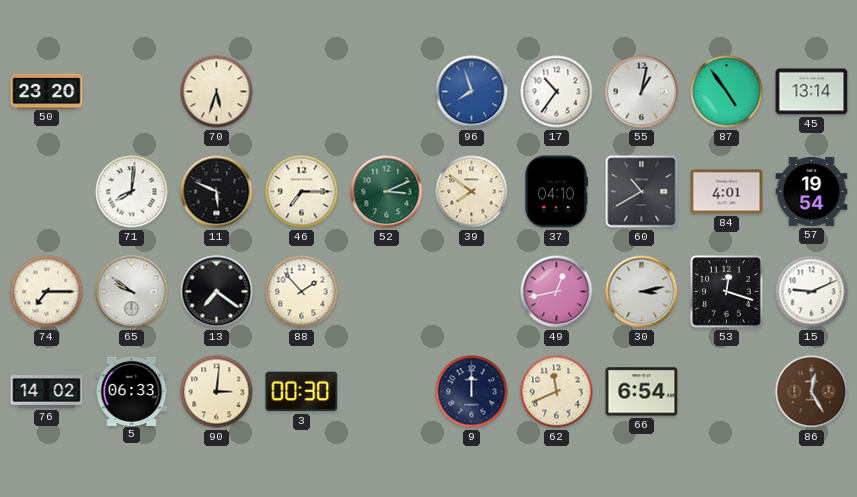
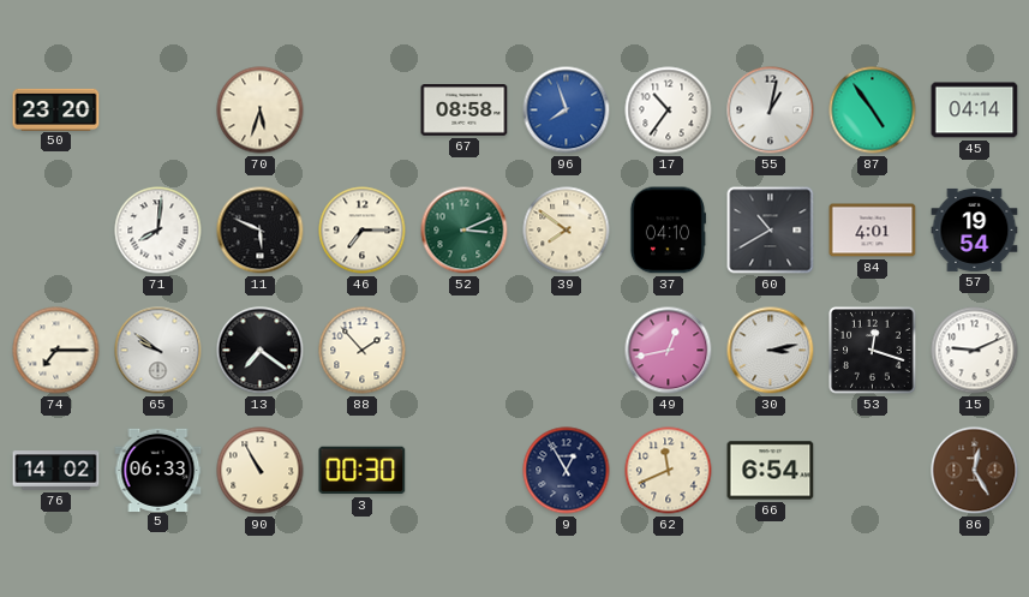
67: none -> 08:58
45: 13:14 -> 04:14
90: 3:01 -> 10:55
9: 12:00 -> 12:55
